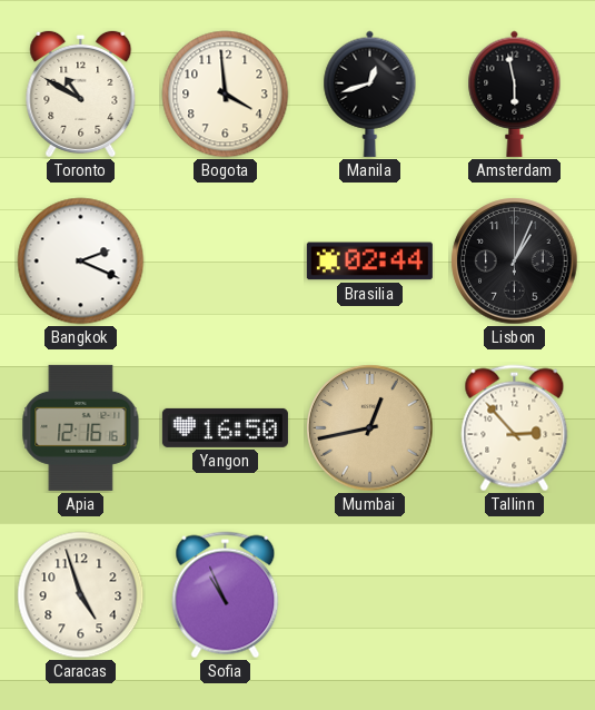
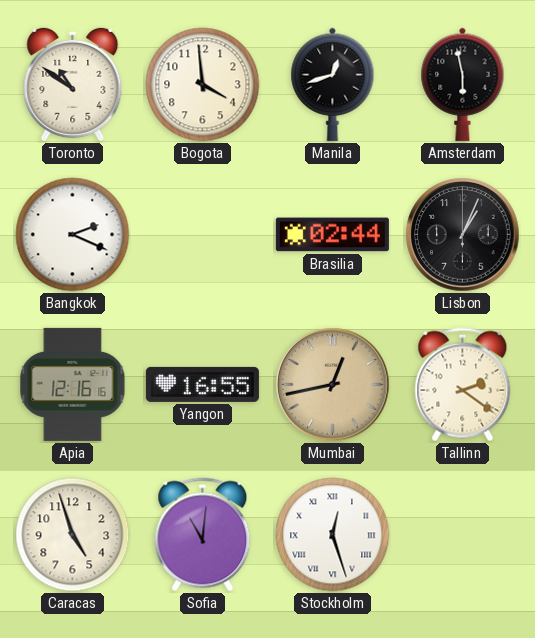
Toronto: 10:50 -> 10:51
Yangon: 16:50 -> 16:55
Tallinn: 2:53 -> 2:21
Sofia: 10:56 -> 11:01
Stockholm: none -> 12:27
